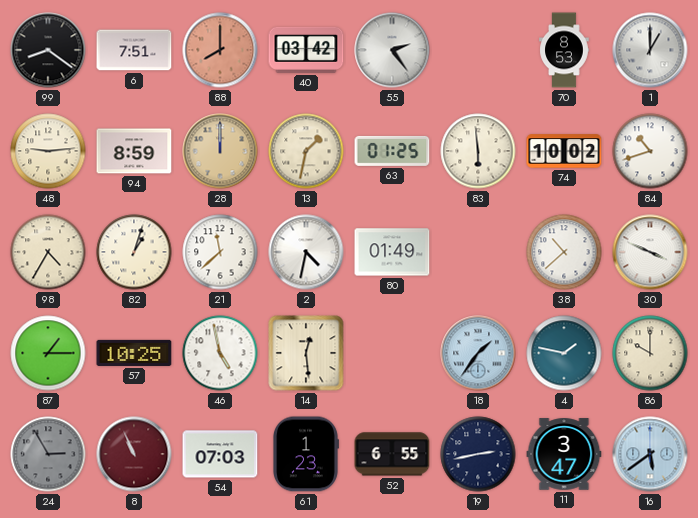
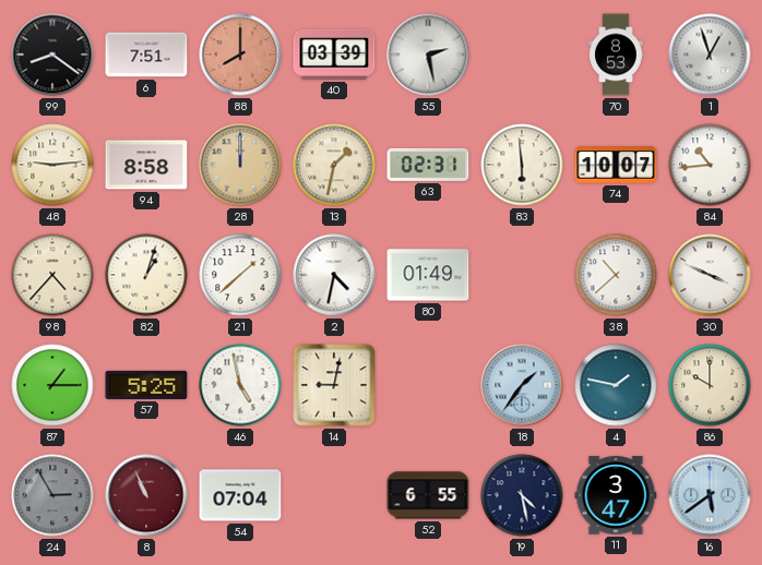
40: 03:42 -> 03:39
55: 2:24 -> 2:28
1: 1:00 -> 12:57
94: 8:59 -> 8:58
63: 01:25 -> 02:31
74: 10:02 -> 10:07
84: 10:42 -> 10:44
98: 4:35 -> 4:37
21: 11:38 -> 1:38
57: 10:25 -> 5:25
14: 12:29 -> 9:02
54: 07:03 -> 07:04
61: 1:23 -> none
19: 2:43 -> 4:28
